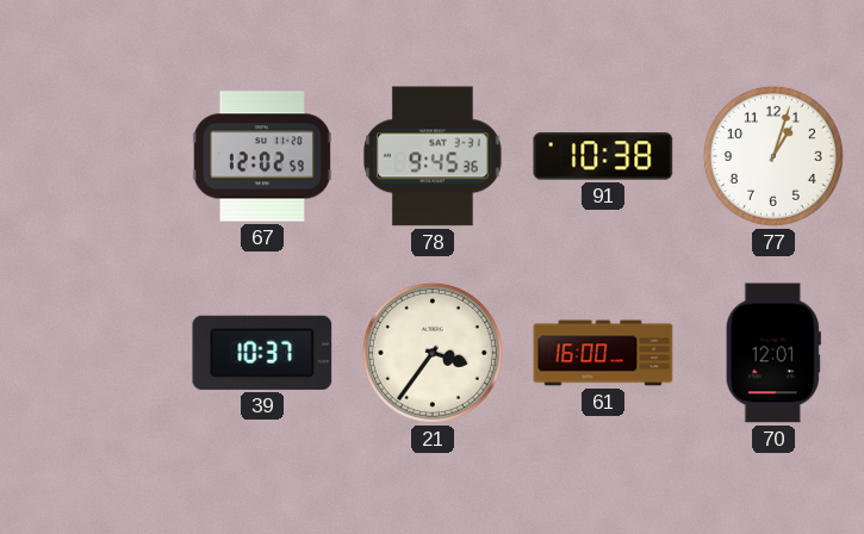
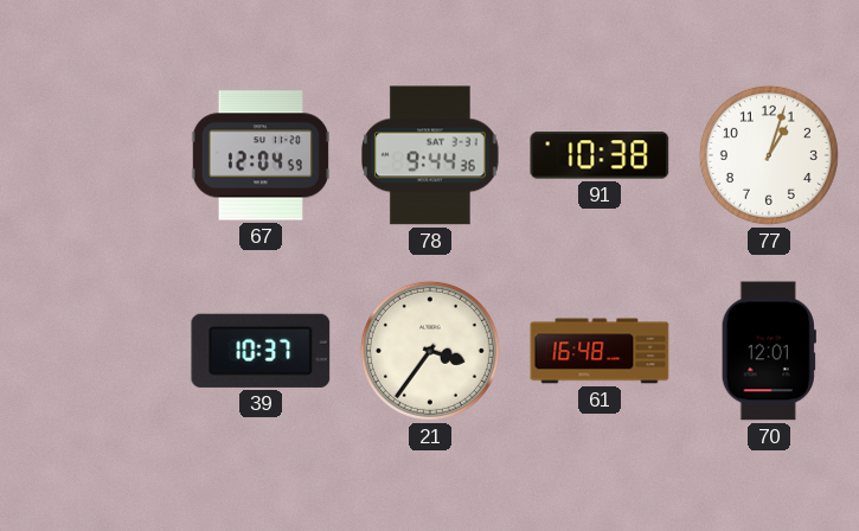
67: 12:02 -> 12:04
78: 9:45 -> 9:44
61: 16:00 -> 16:48
